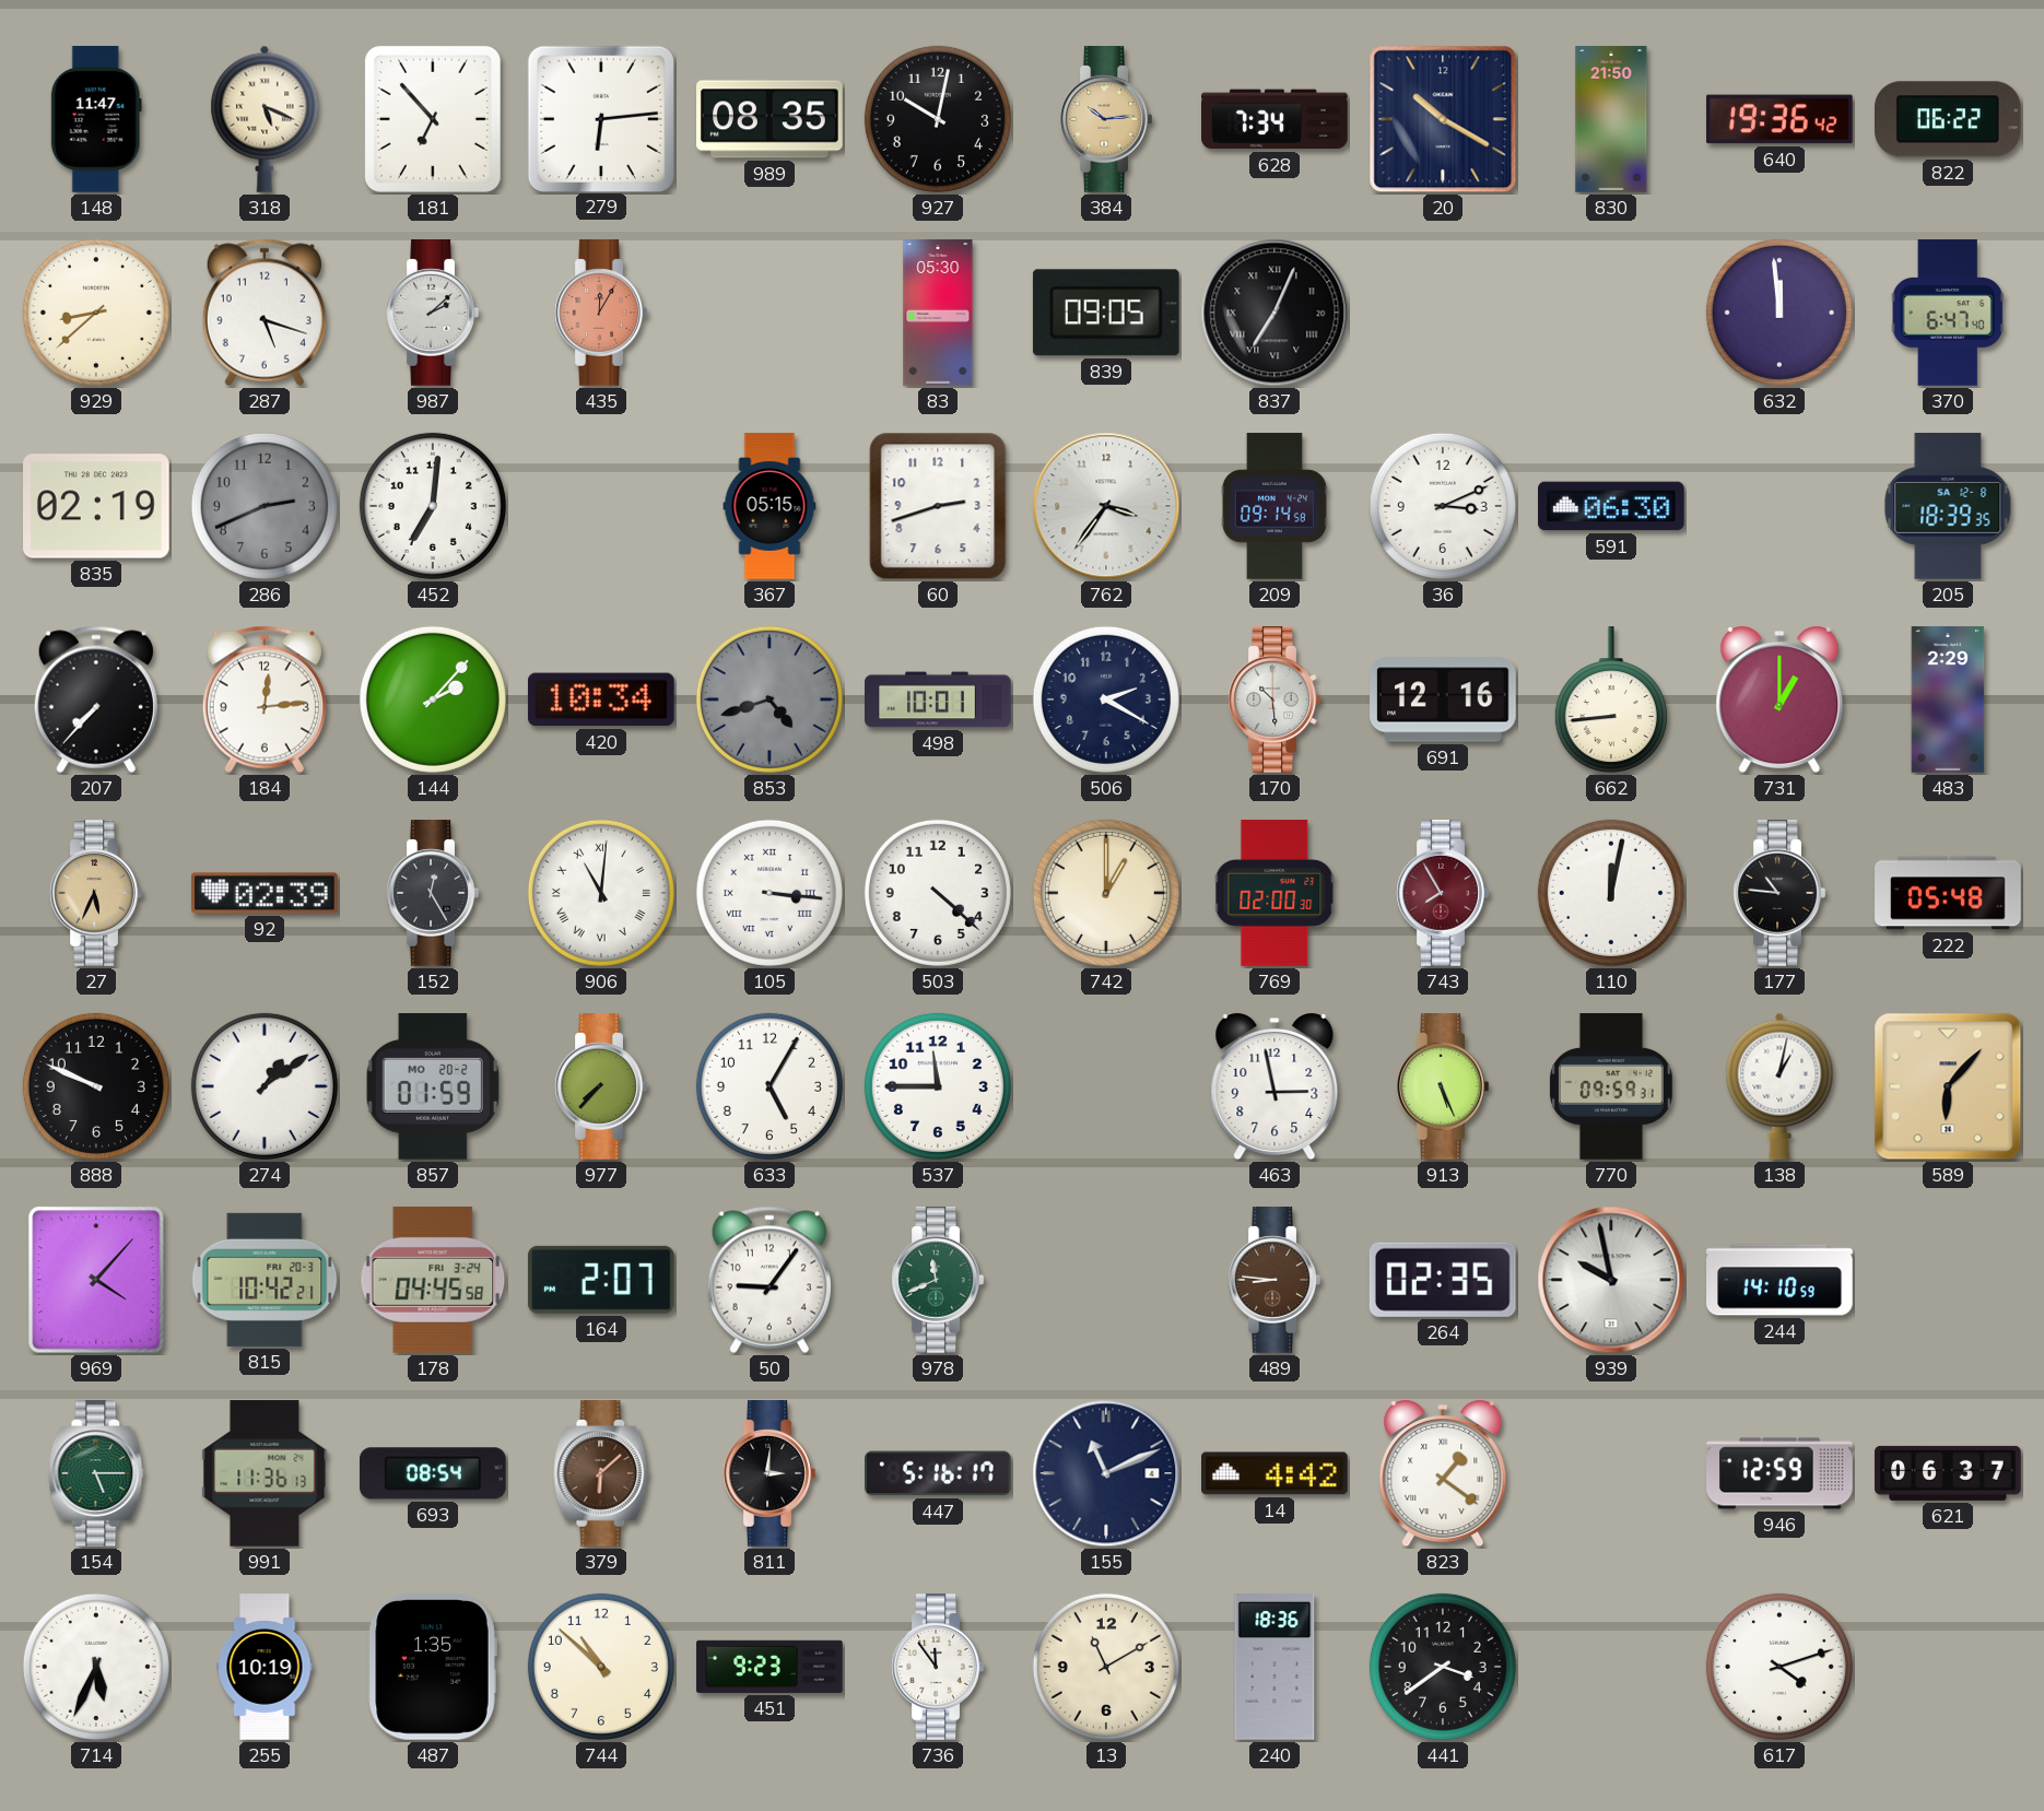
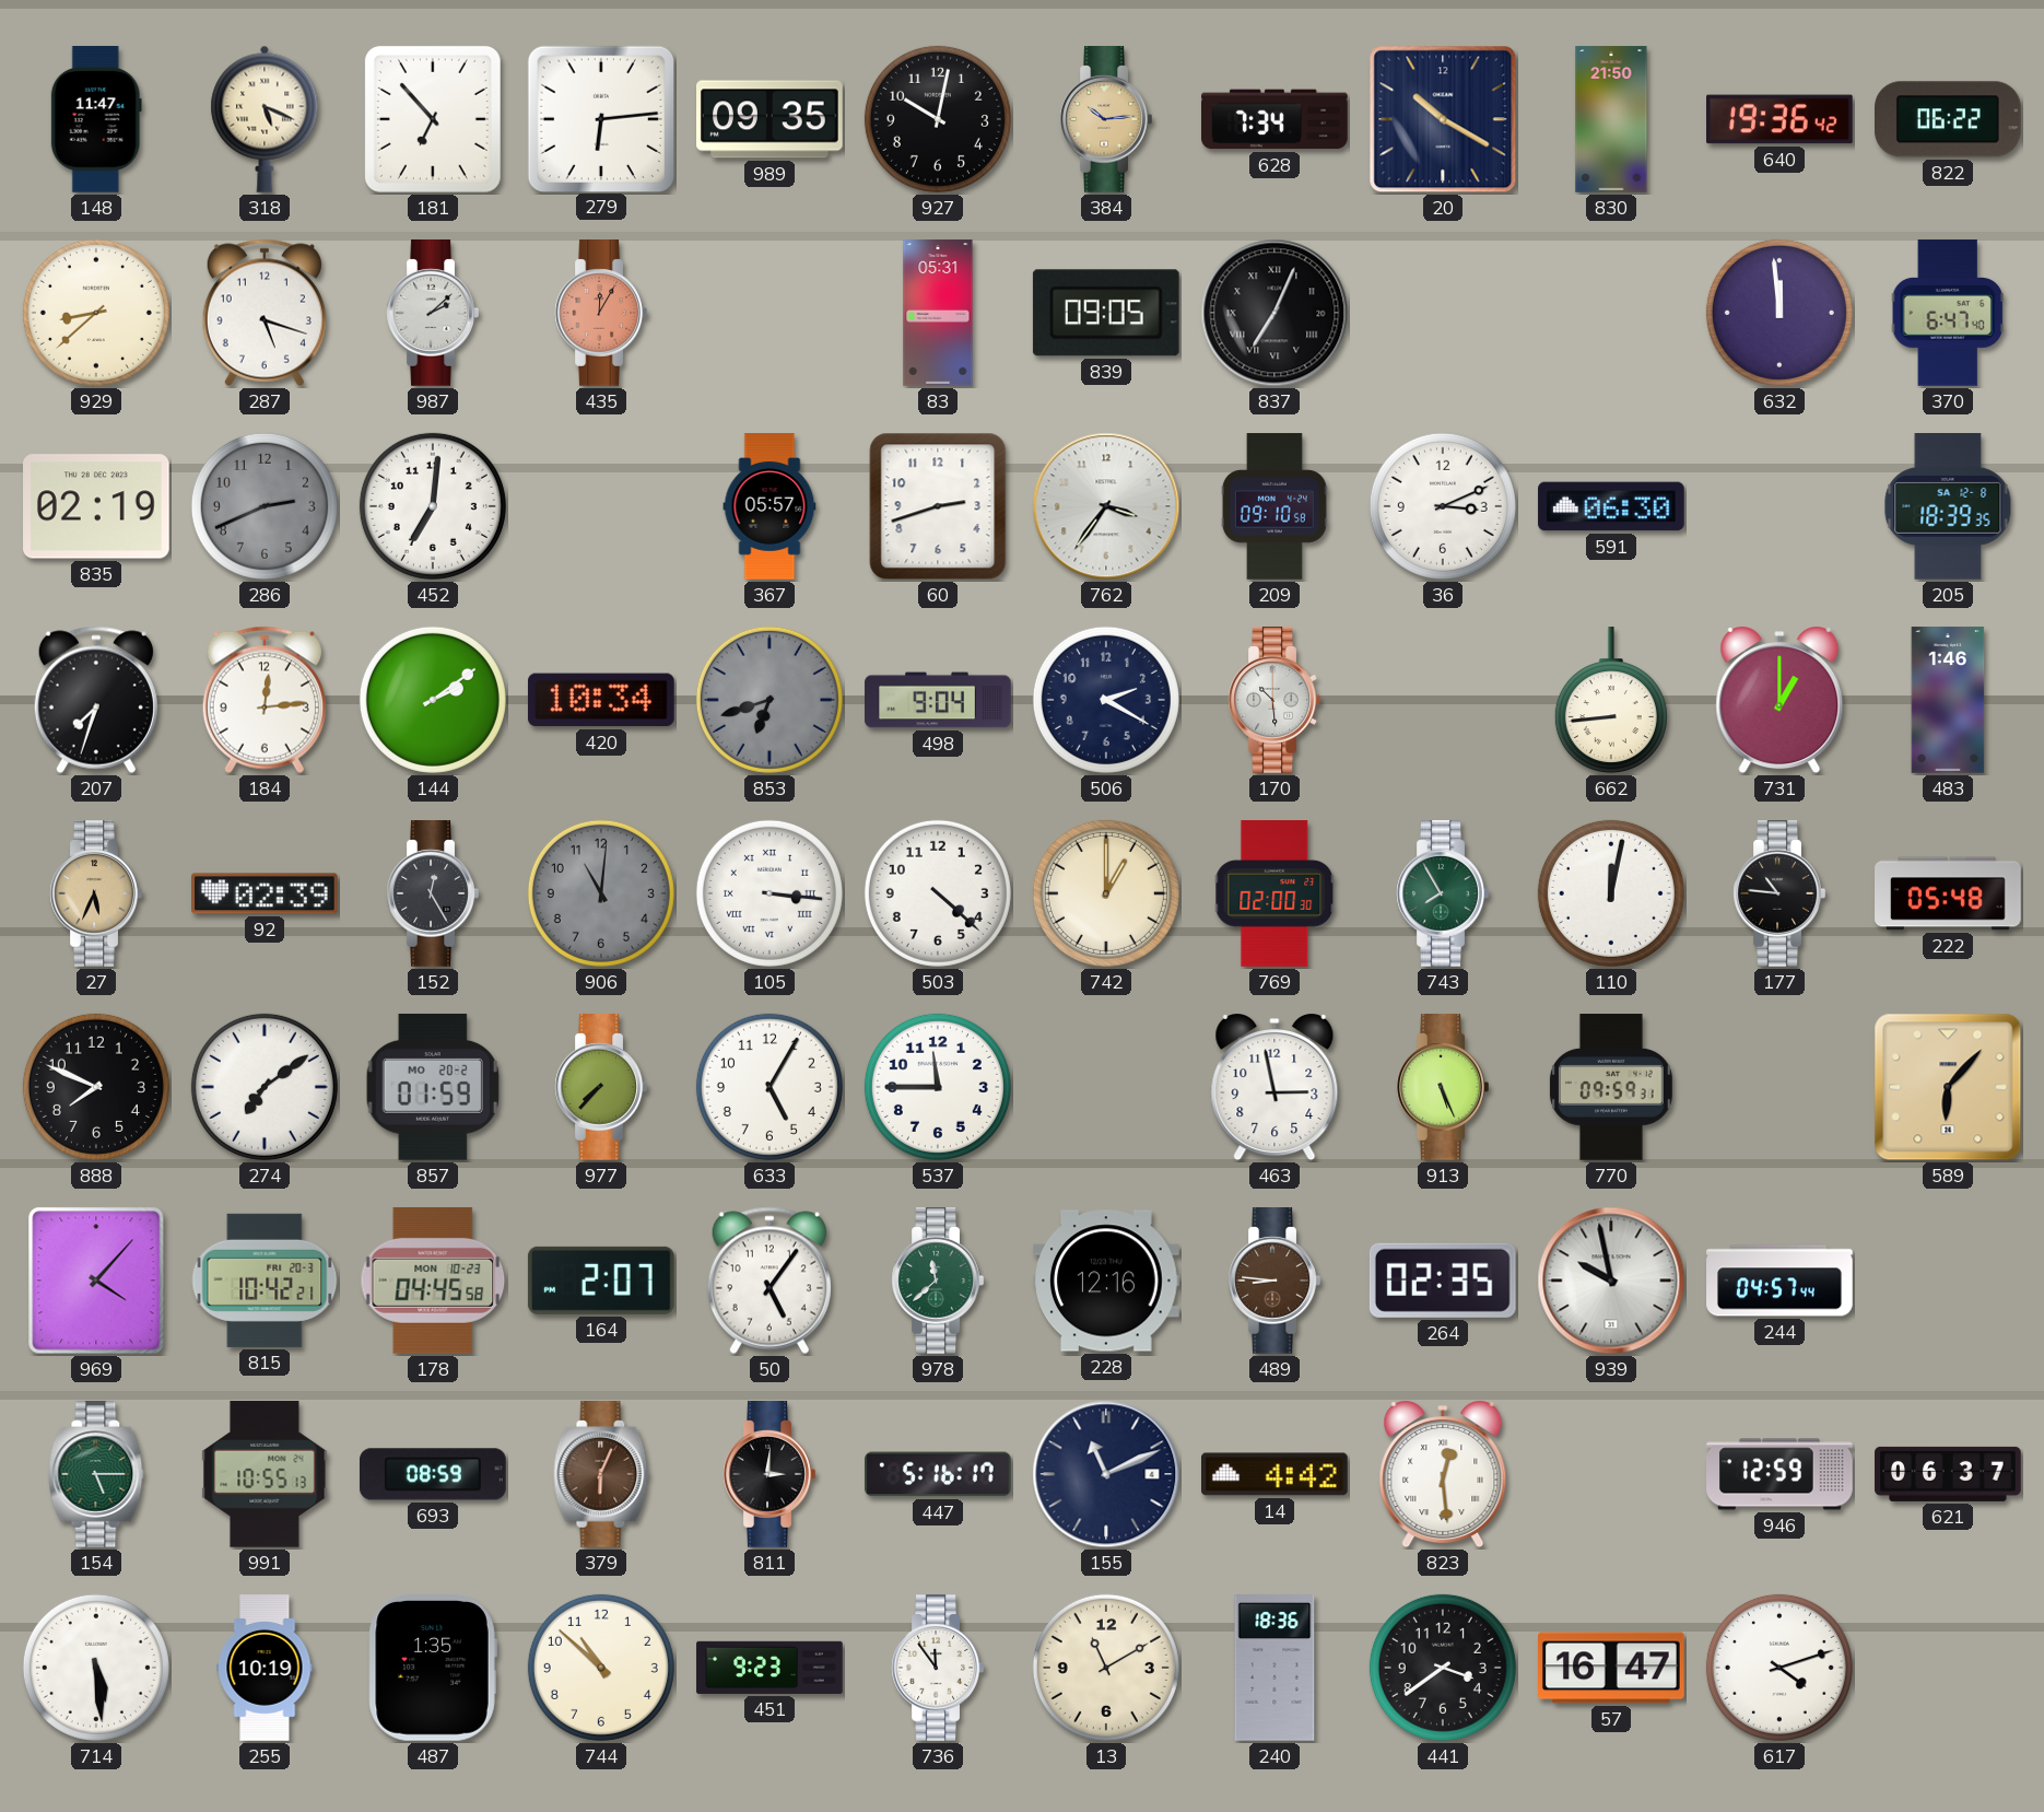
989: 08:35 -> 09:35
83: 05:30 -> 05:31
367: 05:15 -> 05:57
209: 09:14 -> 09:10
207: 7:37 -> 7:33
144: 2:07 -> 2:09
853: 4:42 -> 6:42
498: 10:01 -> 9:04
691: 12:16 -> none
483: 2:29 -> 1:46
906 dial: white -> grey
906 numerals: Roman -> Arabic
743 dial: burgundy -> green
888: 9:49 -> 7:49
274: 1:09 -> 7:09
138: 1:02 -> none
178 date: FRI 3-24 -> MON 10-23
50: 9:06 -> 5:06
978: 11:41 -> 11:38
228: none -> 12:16
244: 14:10 -> 04:57
991: 11:36 -> 10:55
693: 08:54 -> 08:59
379: 6:08 -> 6:04
823: 1:21 -> 12:29
714: 5:34 -> 5:29
57: none -> 16:47
